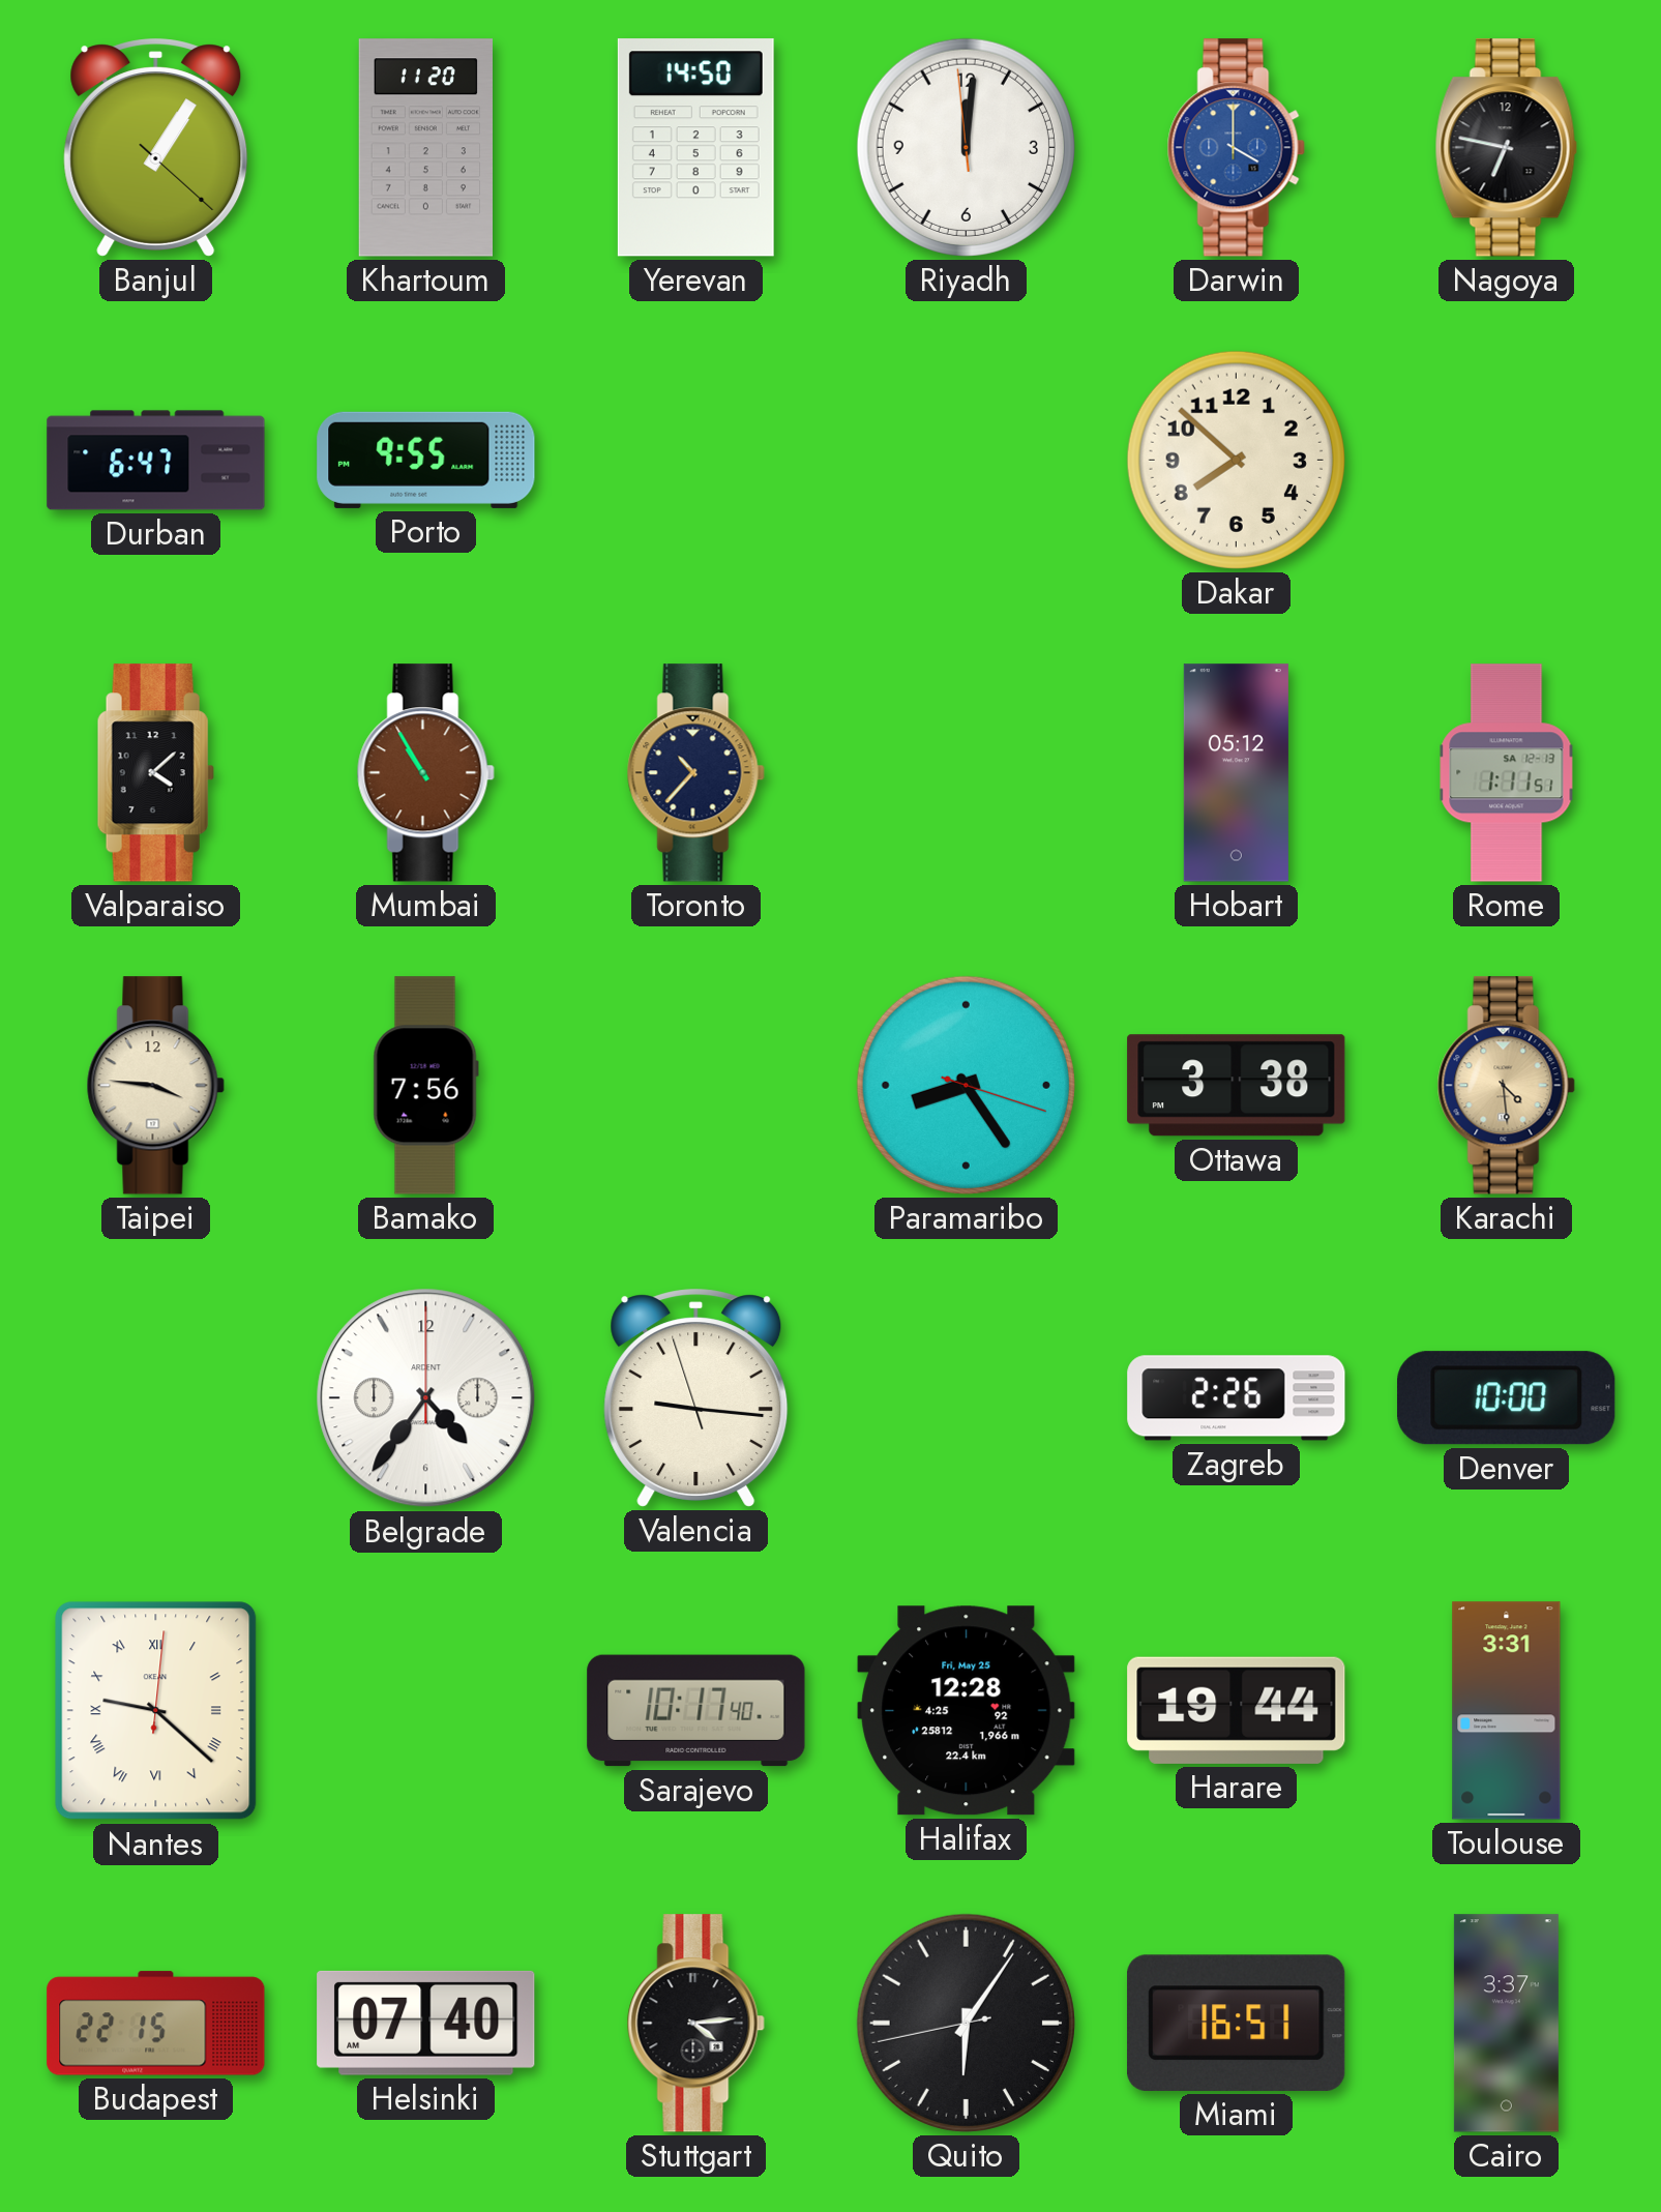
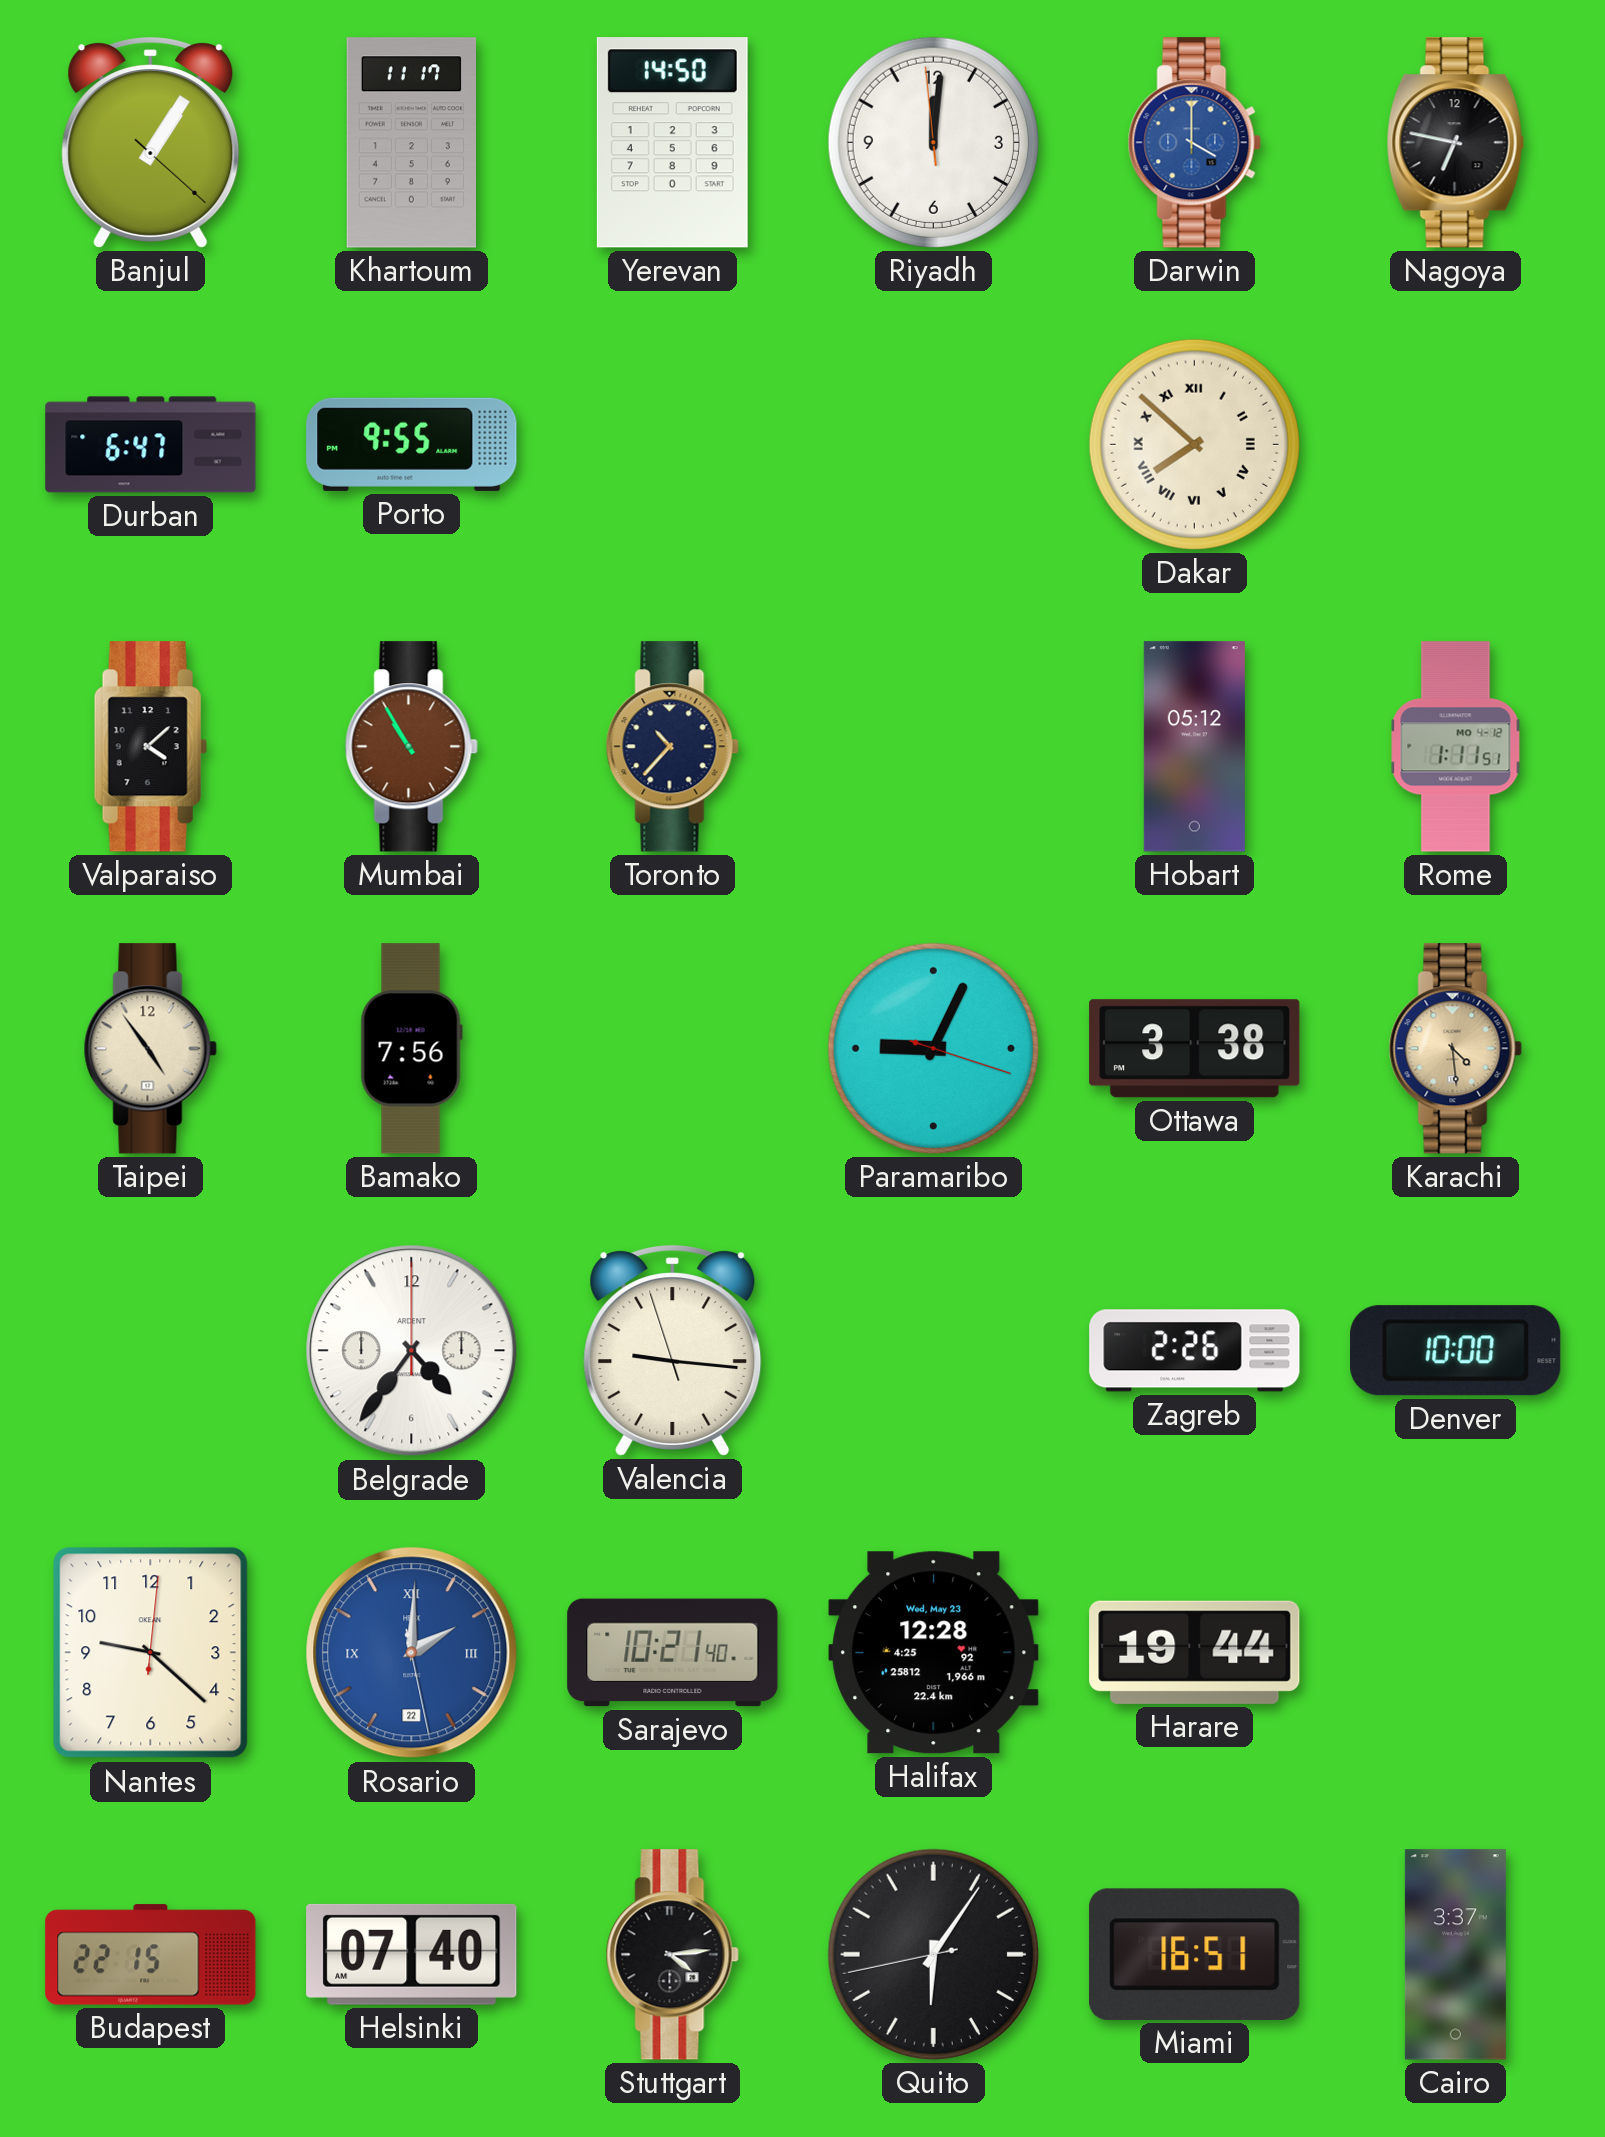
Khartoum: 11:20 -> 11:17
Dakar numerals: Arabic -> Roman
Rome date: SA 12-13 -> MO 4-12
Taipei: 3:46 -> 4:54
Paramaribo: 8:24 -> 9:04
Nantes numerals: Roman -> Arabic
Rosario: none -> 2:00
Sarajevo: 10:17 -> 10:21
Halifax date: Fri, May 25 -> Wed, May 23
Toulouse: 3:31 -> none
